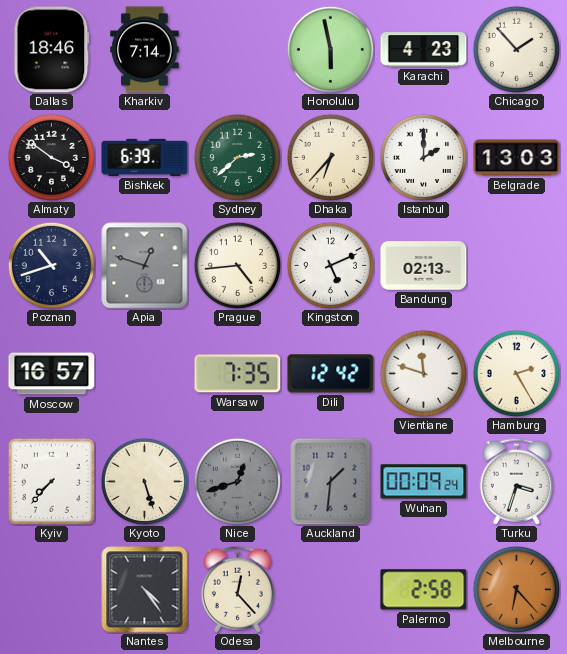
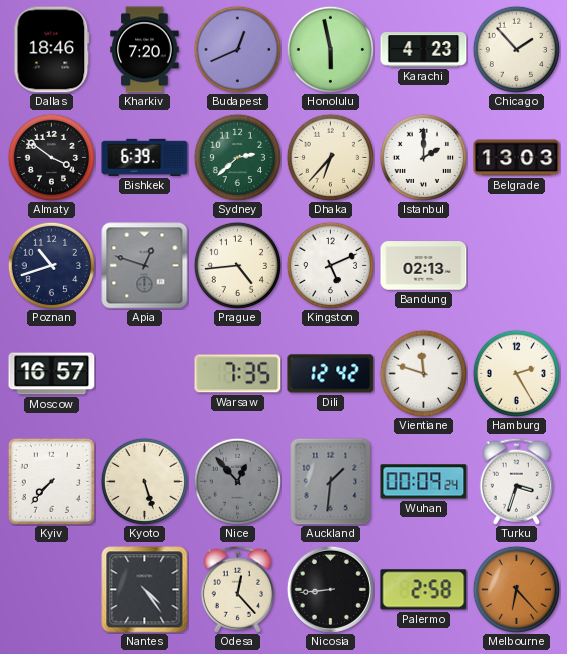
Kharkiv: 7:14 -> 7:20
Budapest: none -> 12:41
Nice: 12:42 -> 12:53
Nicosia: none -> 8:44
